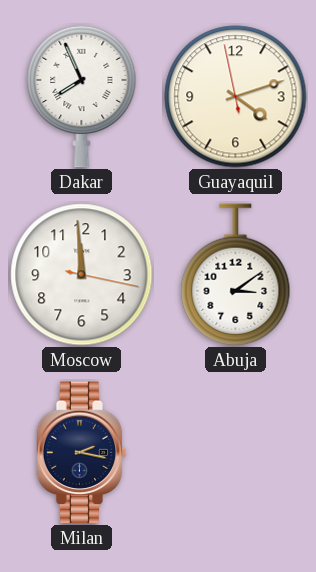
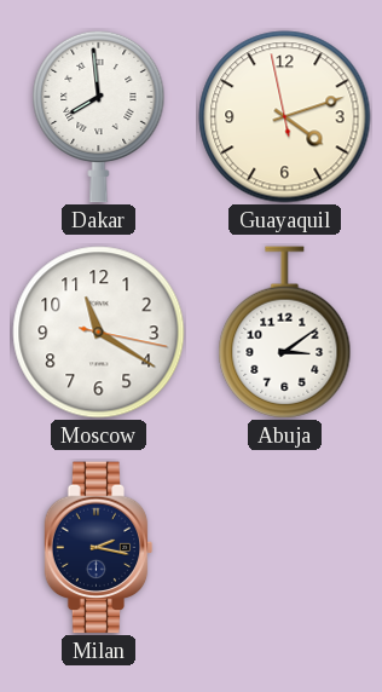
Dakar: 7:56 -> 7:59
Moscow: 11:59 -> 11:20
